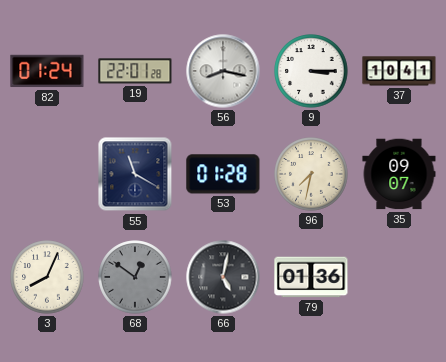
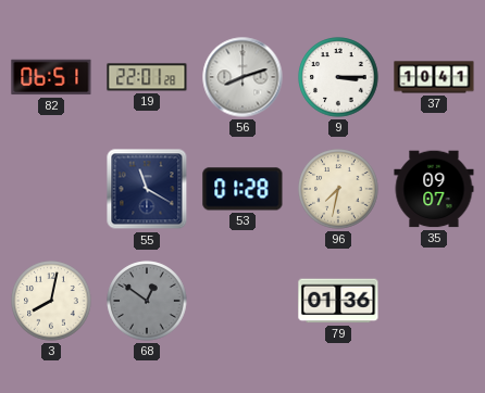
82: 01:24 -> 06:51
56: 8:17 -> 8:12
3: 8:04 -> 8:02
66: 5:02 -> none
